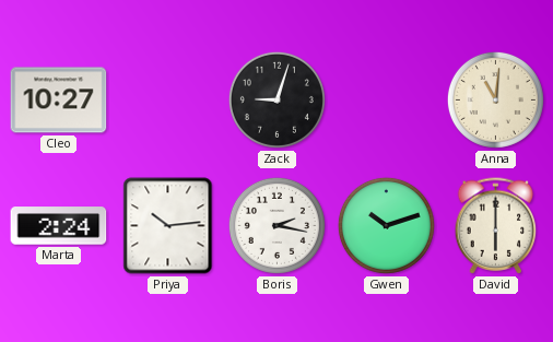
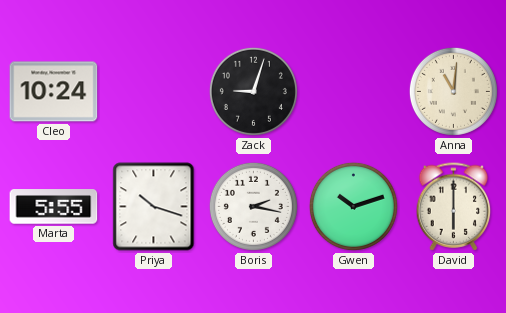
Cleo: 10:27 -> 10:24
Marta: 2:24 -> 5:55
Priya: 10:14 -> 10:18
